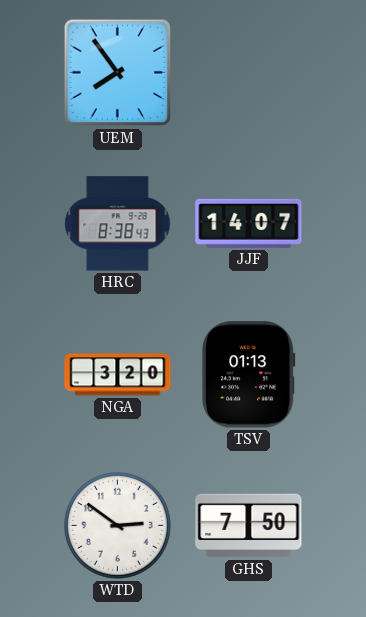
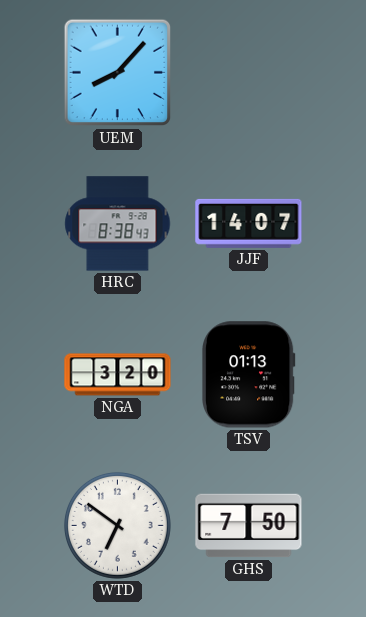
UEM: 7:54 -> 8:07
WTD: 2:51 -> 6:51
